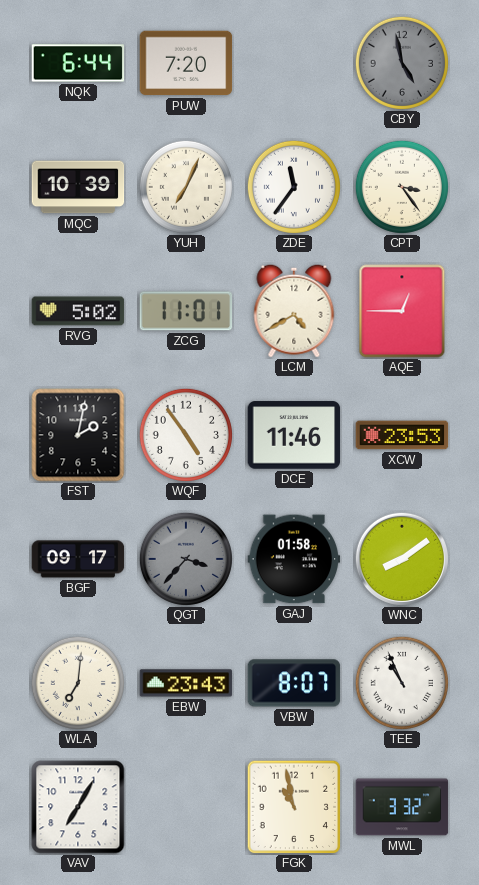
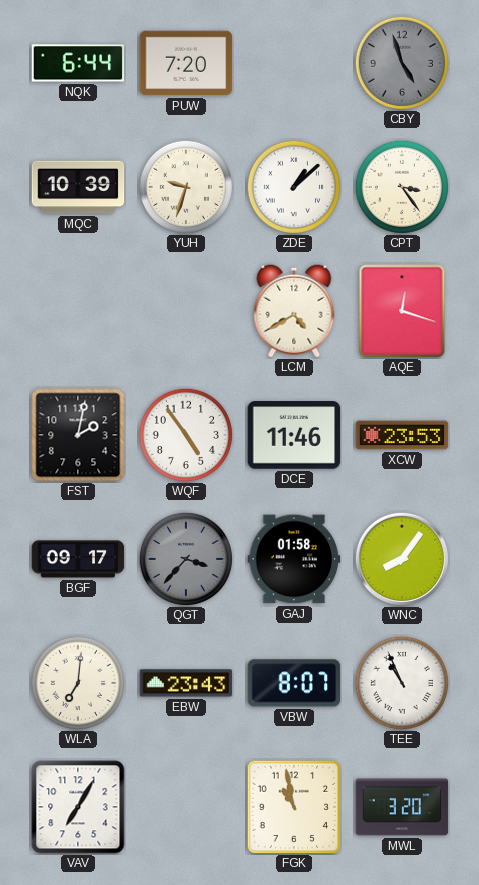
CBY: 4:58 -> 4:57
YUH: 7:04 -> 9:33
ZDE: 11:36 -> 1:08
RVG: 5:02 -> none
ZCG: 11:01 -> none
AQE: 12:45 -> 12:18
WNC: 8:09 -> 8:06
MWL: 3:32 -> 3:20
